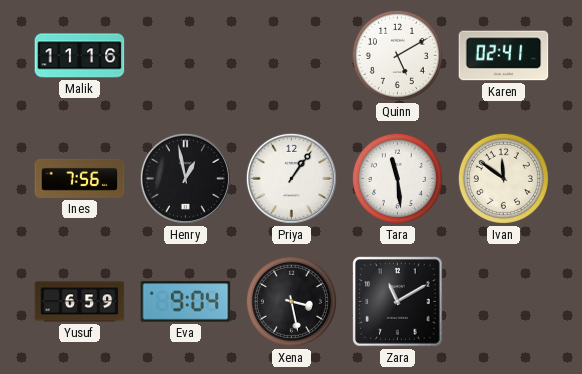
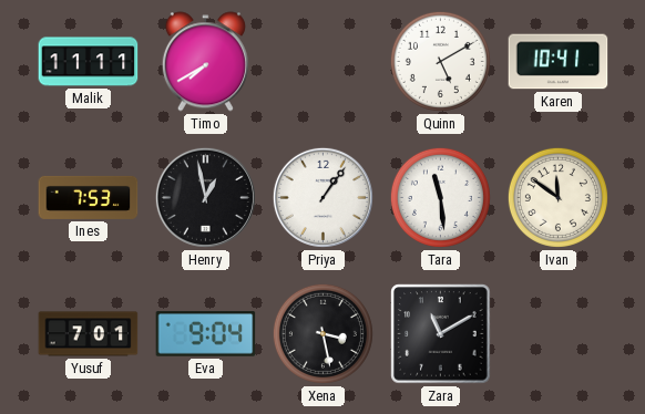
Malik: 11:16 -> 11:11
Timo: none -> 7:40
Karen: 02:41 -> 10:41
Ines: 7:56 -> 7:53
Yusuf: 6:59 -> 7:01
